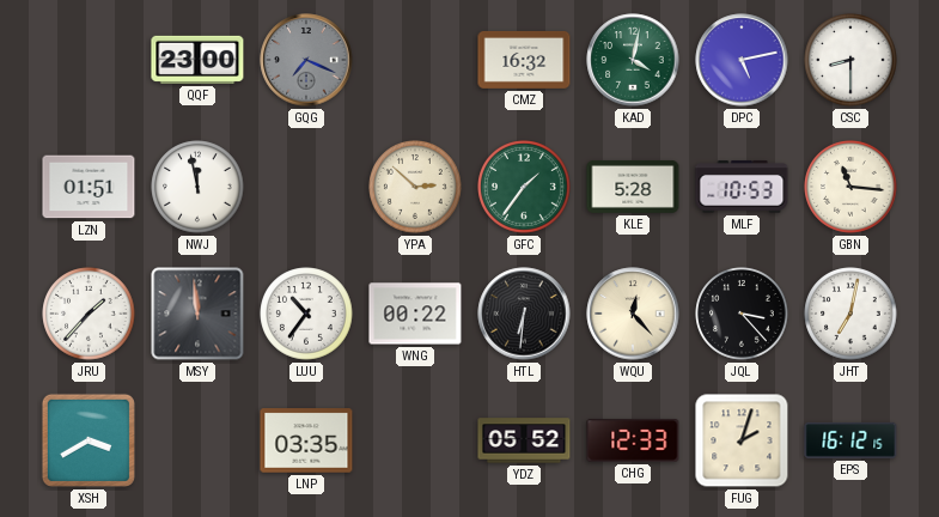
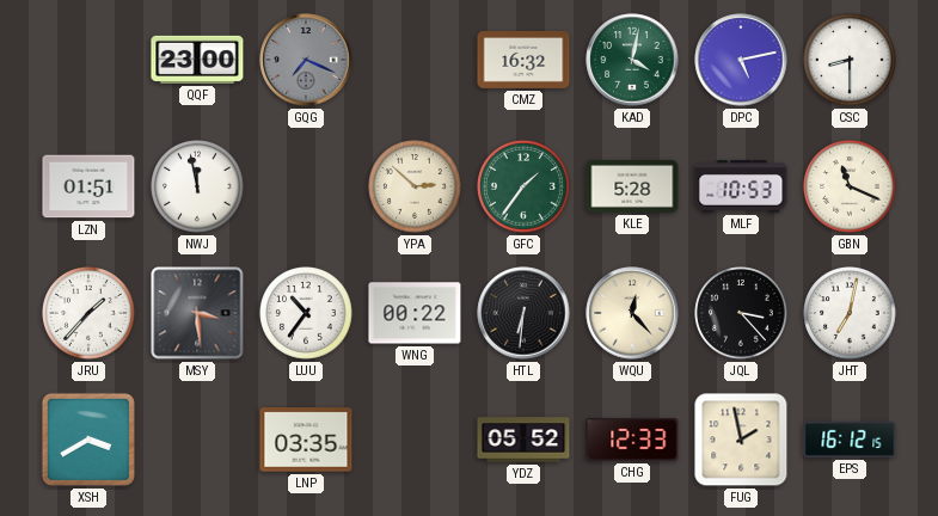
GBN: 11:16 -> 11:19
MSY: 11:59 -> 3:29
FUG: 2:03 -> 1:58
